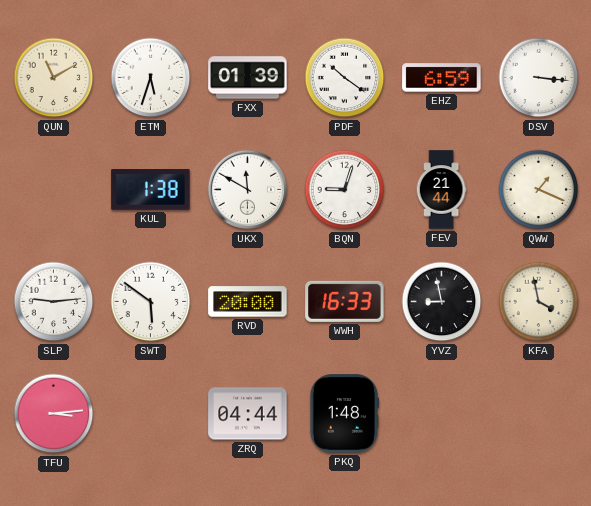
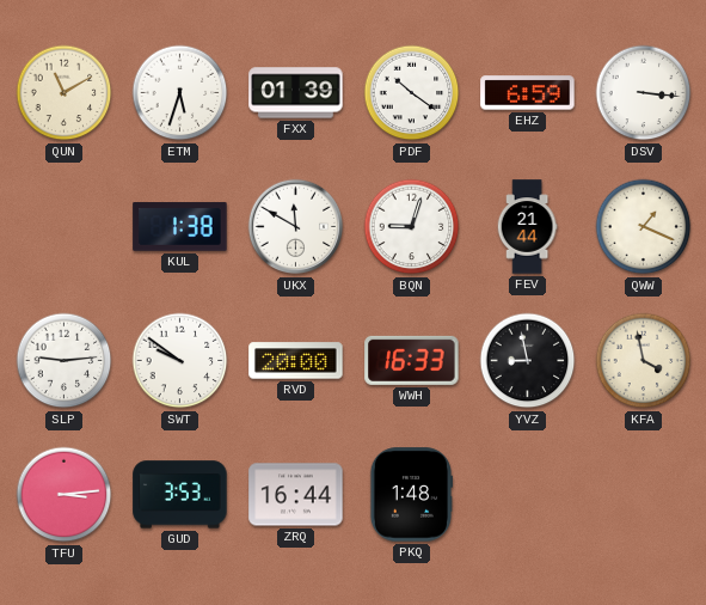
SWT: 5:51 -> 9:51
GUD: none -> 3:53
ZRQ: 04:44 -> 16:44
